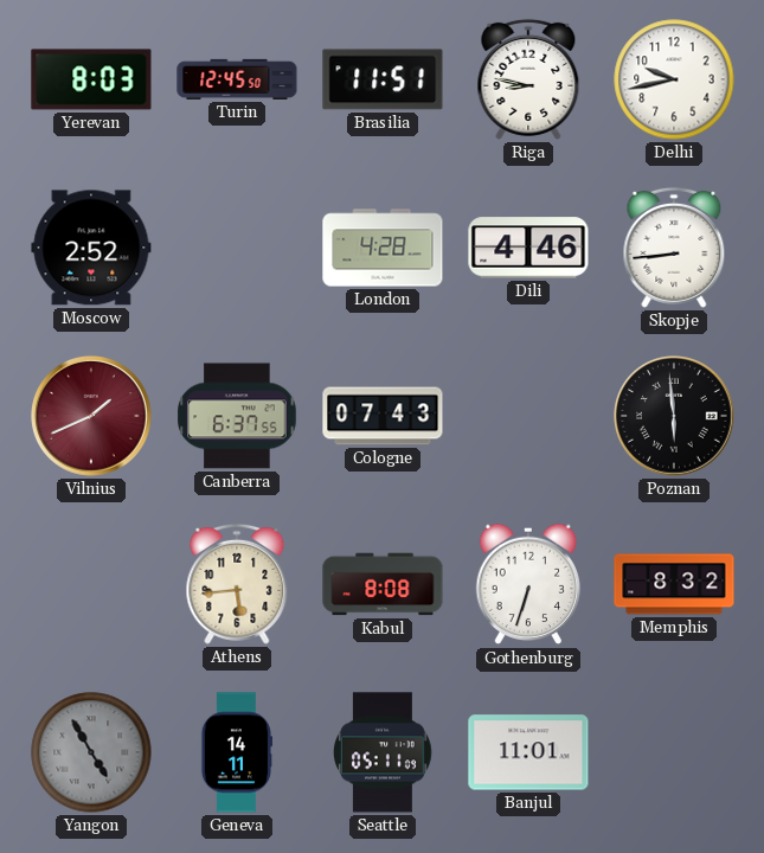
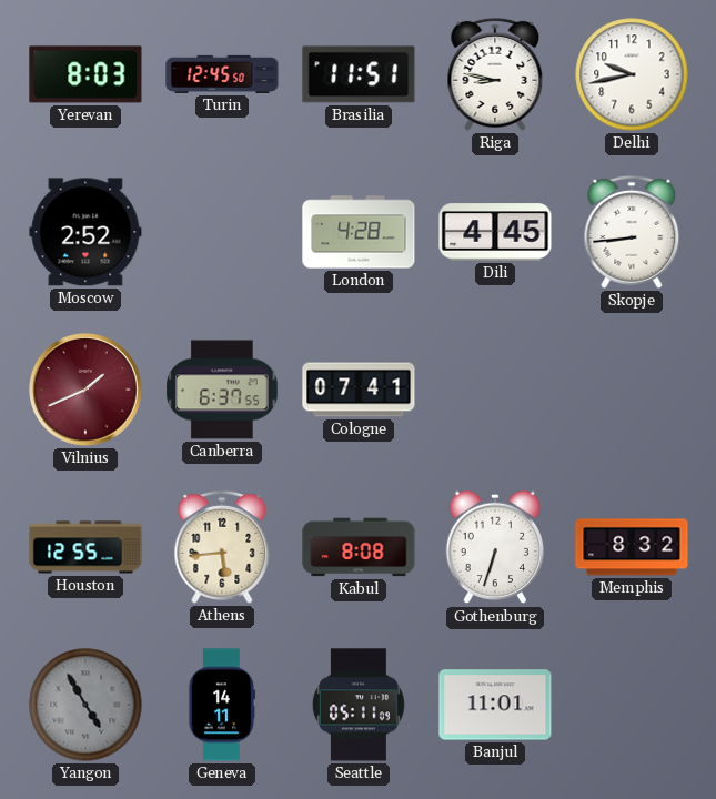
Dili: 4:46 -> 4:45
Cologne: 07:43 -> 07:41
Poznan: 5:59 -> none
Houston: none -> 12:55
